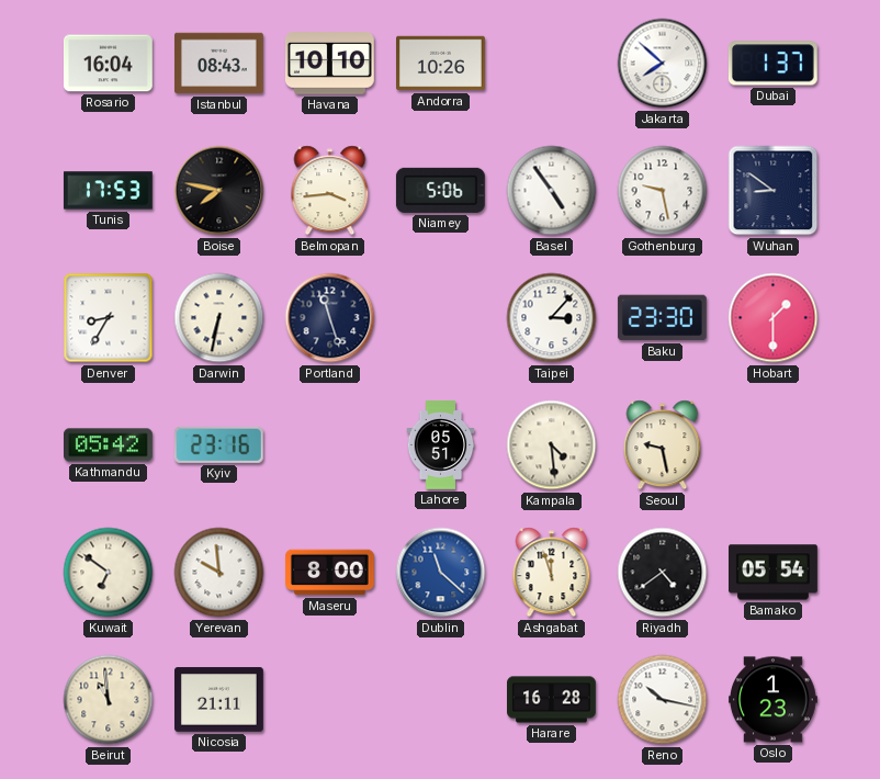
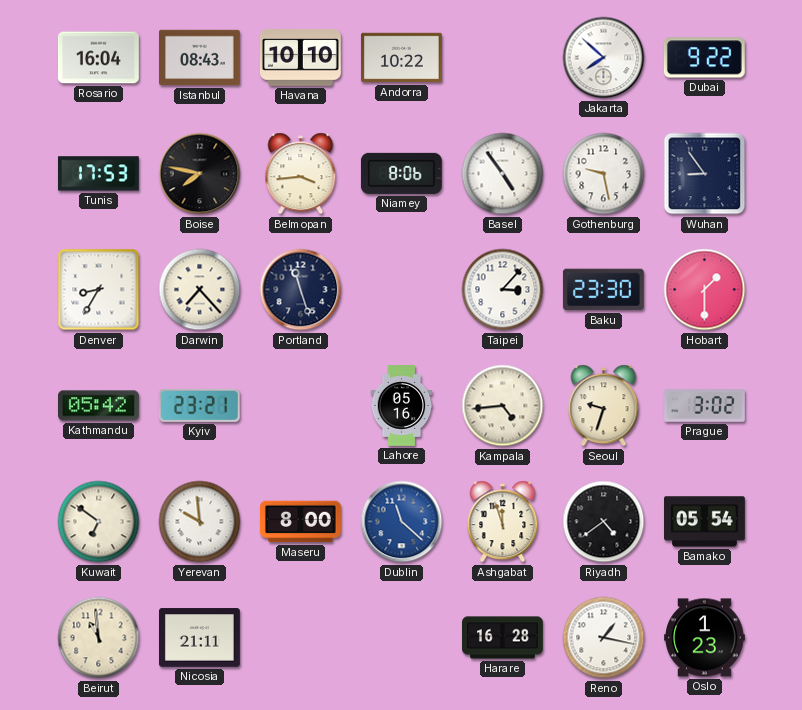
Andorra: 10:26 -> 10:22
Dubai: 1:37 -> 9:22
Niamey: 5:06 -> 8:06
Wuhan: 8:51 -> 8:54
Darwin: 6:32 -> 7:23
Kyiv: 23:16 -> 23:21
Lahore: 05:51 -> 05:16
Kampala: 4:29 -> 4:44
Seoul: 9:28 -> 9:33
Prague: none -> 3:02
Reno: 10:17 -> 1:17
